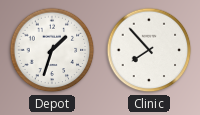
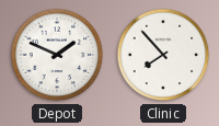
Depot: 1:33 -> 1:49
